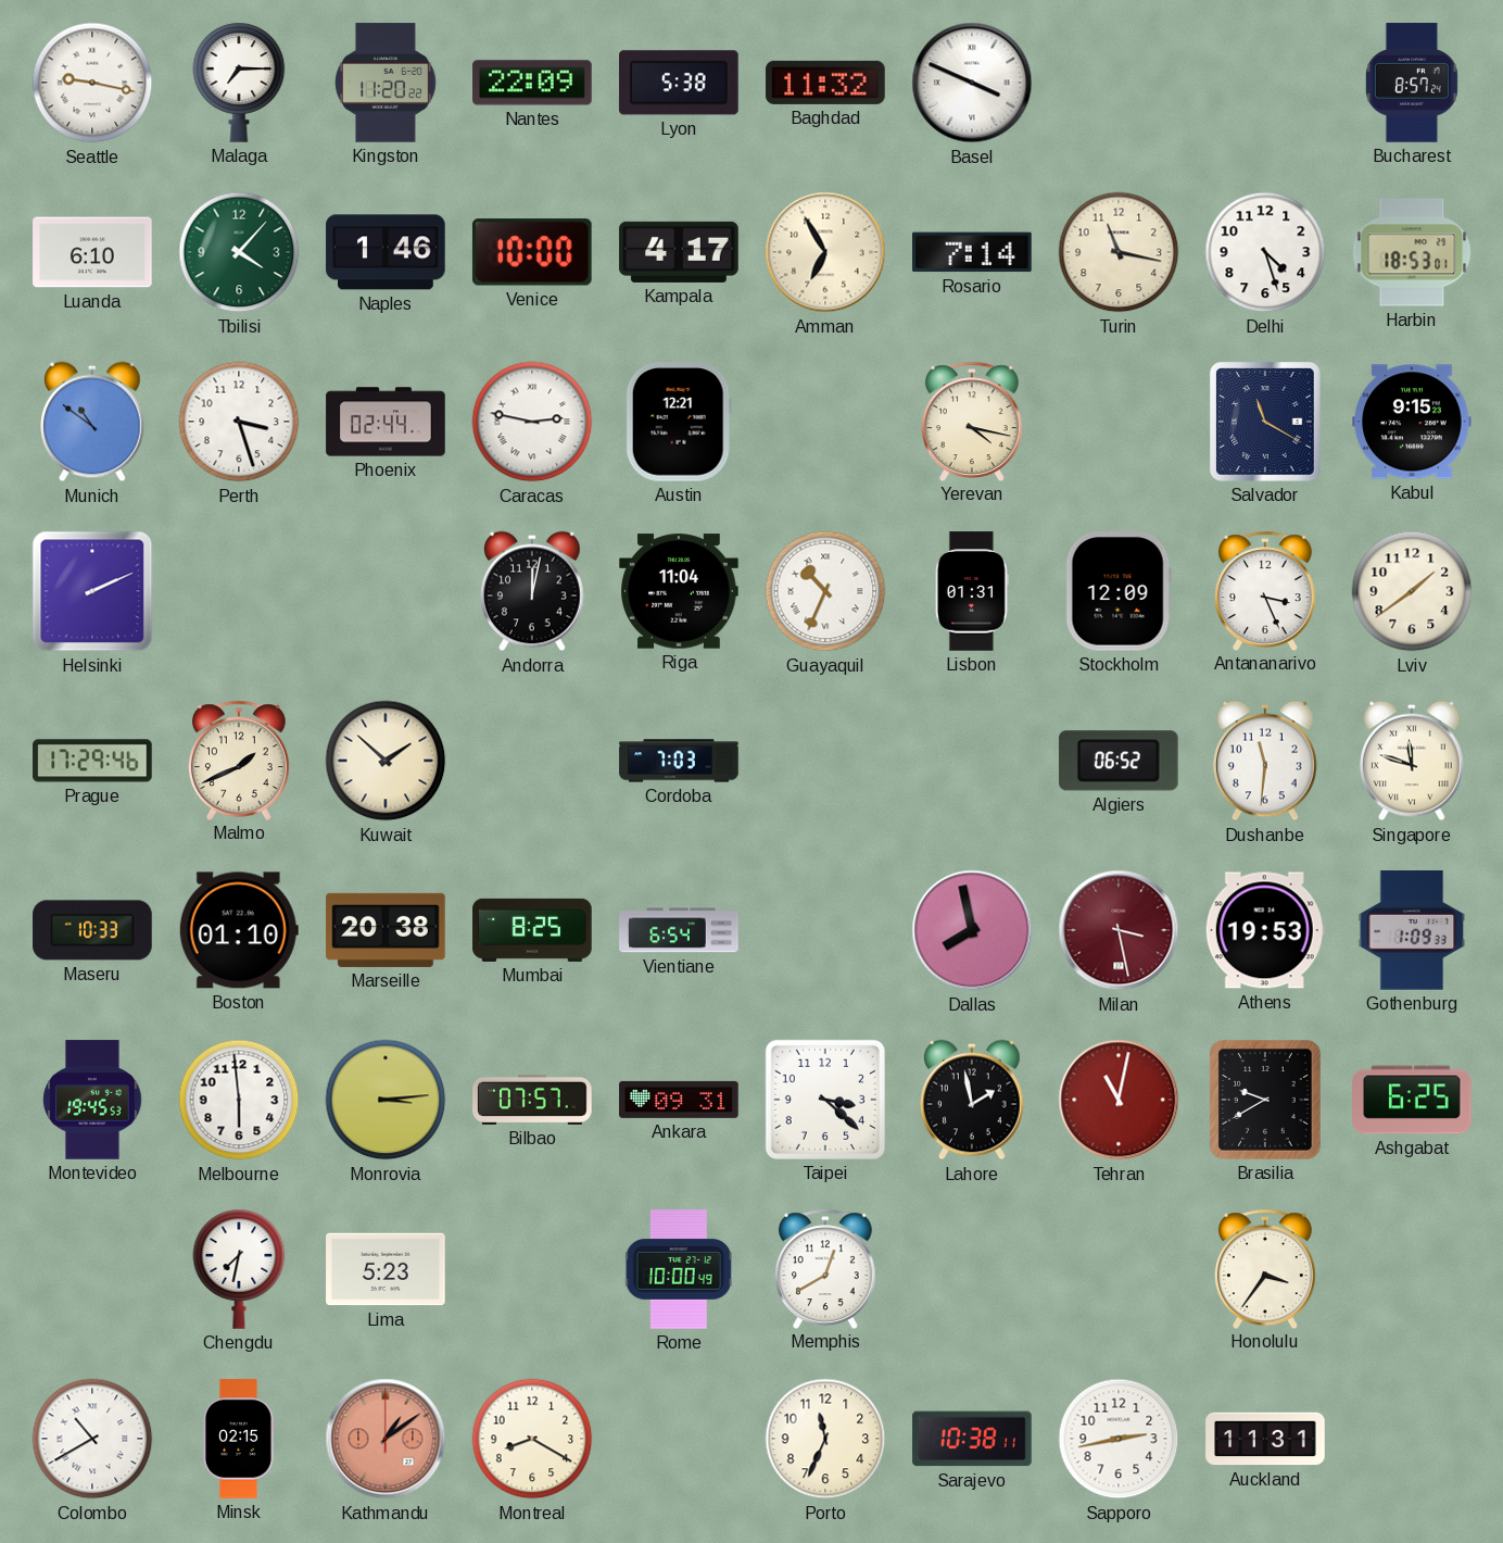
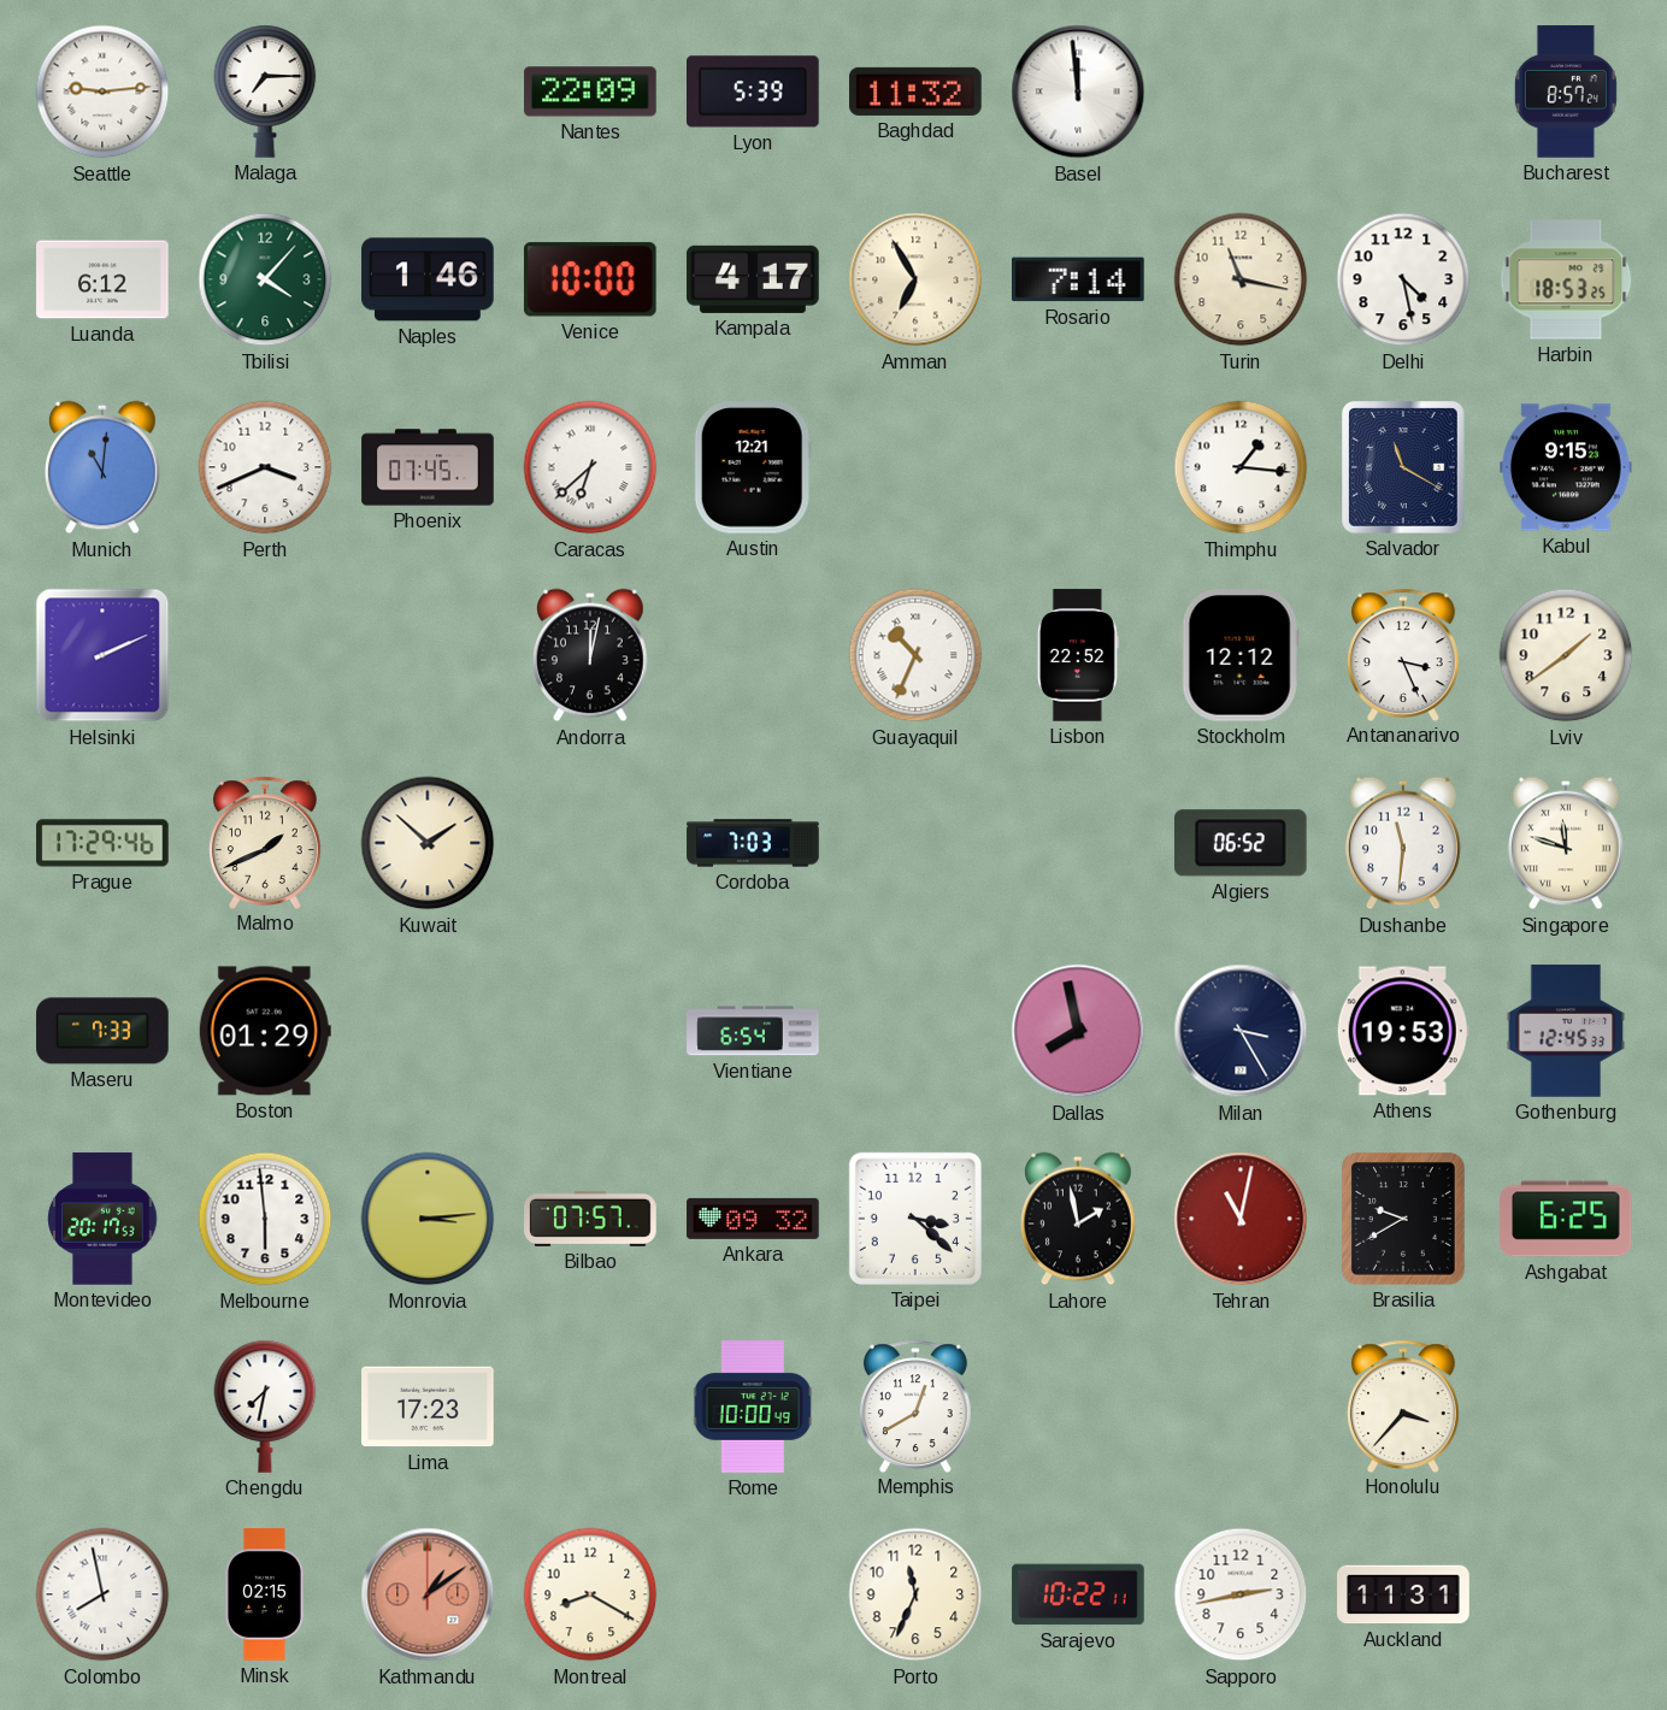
Seattle: 9:17 -> 9:14
Kingston: 11:20 -> none
Lyon: 5:38 -> 5:39
Basel: 3:49 -> 11:59
Luanda: 6:10 -> 6:12
Delhi: 4:27 -> 4:28
Harbin: 18:53:01 -> 18:53:25
Munich: 10:51 -> 11:01
Perth: 3:27 -> 3:41
Phoenix: 02:44 -> 07:45
Caracas: 2:47 -> 6:38
Yerevan: 4:17 -> none
Thimphu: none -> 1:16
Riga: 11:04 -> none
Lisbon: 01:31 -> 22:52
Stockholm: 12:09 -> 12:12
Maseru: 10:33 -> 7:33
Boston: 01:10 -> 01:29
Marseille: 20:38 -> none
Mumbai: 8:25 -> none
Milan: 3:28 -> 3:25
Milan dial: burgundy -> navy
Gothenburg: 1:09 -> 12:45
Montevideo: 19:45 -> 20:17
Ankara: 09:31 -> 09:32
Lima: 5:23 -> 17:23
Honolulu: 3:36 -> 3:37
Colombo: 10:40 -> 7:58
Sarajevo: 10:38 -> 10:22
